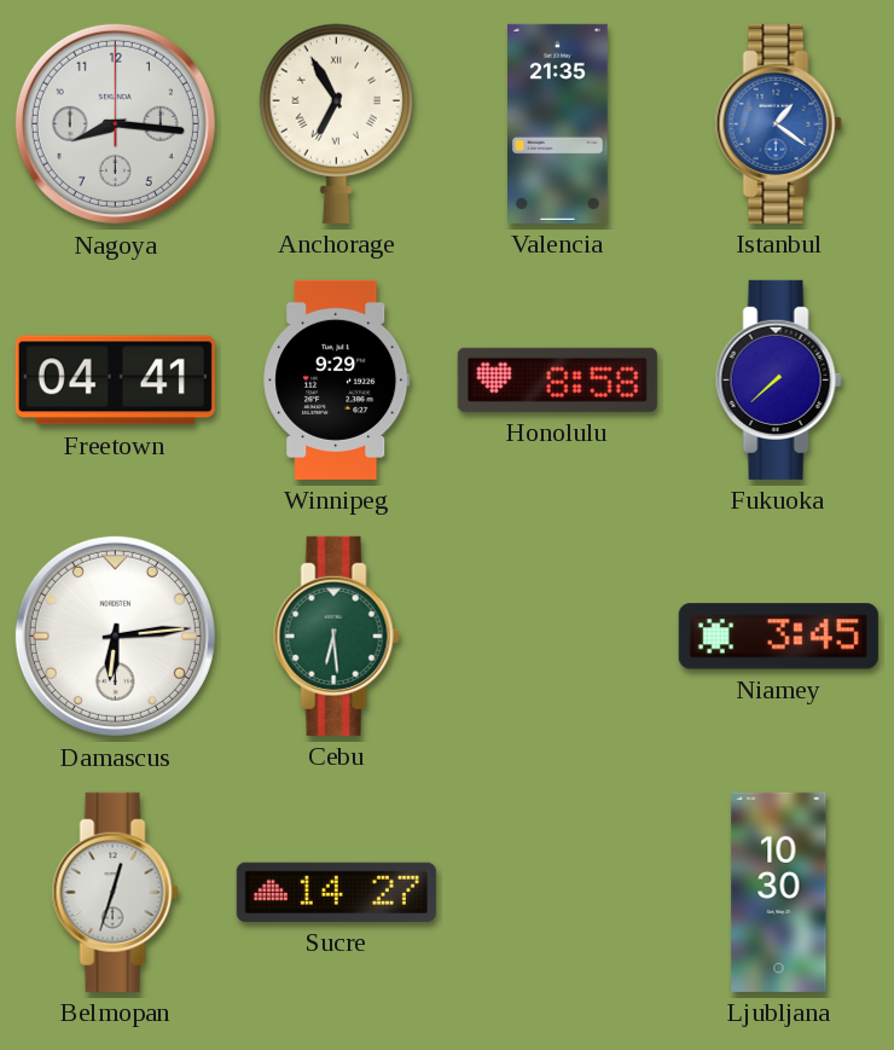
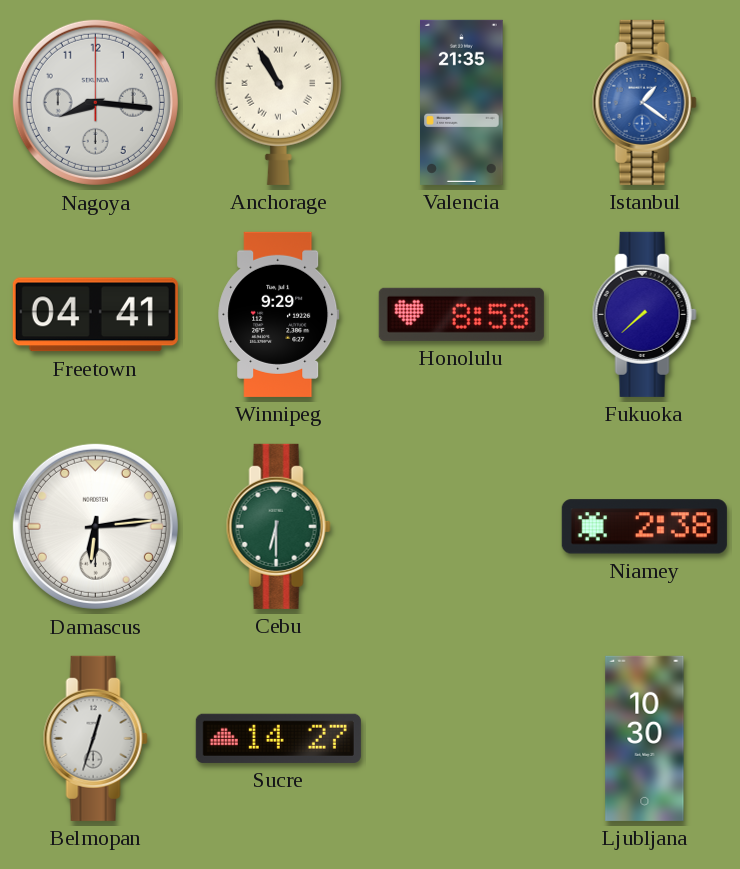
Anchorage: 6:55 -> 10:55
Cebu: 6:29 -> 6:30
Niamey: 3:45 -> 2:38
